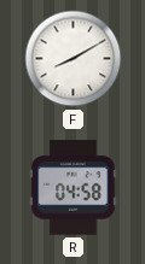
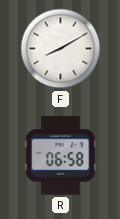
R: 04:58 -> 06:58
